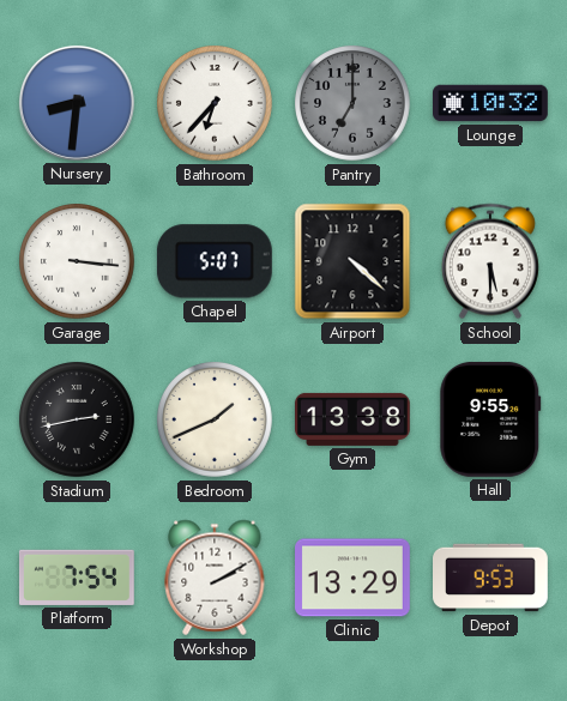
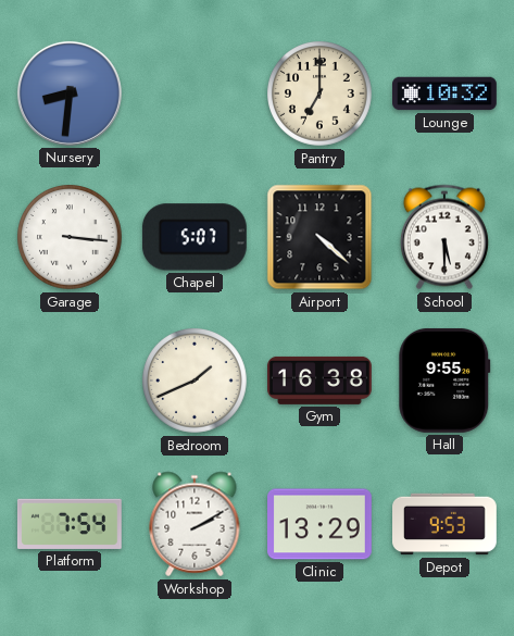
Bathroom: 6:37 -> none
Pantry dial: grey -> cream
Stadium: 2:43 -> none
Gym: 13:38 -> 16:38
